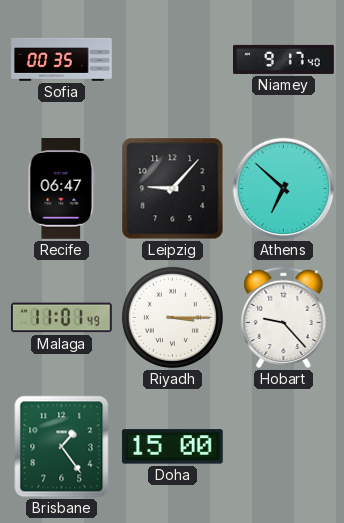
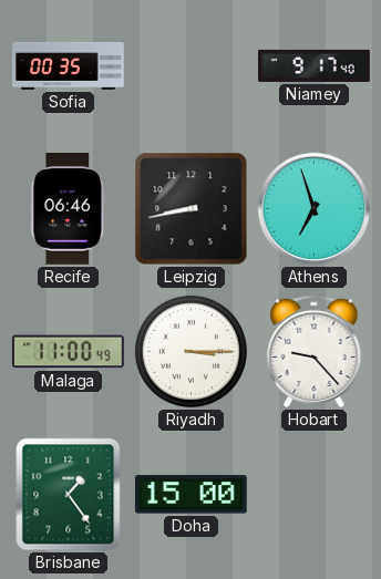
Recife: 06:47 -> 06:46
Leipzig: 9:07 -> 8:43
Athens: 6:52 -> 6:57
Malaga: 11:01 -> 11:00
